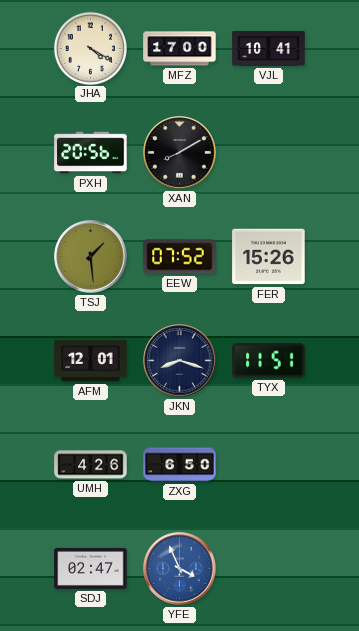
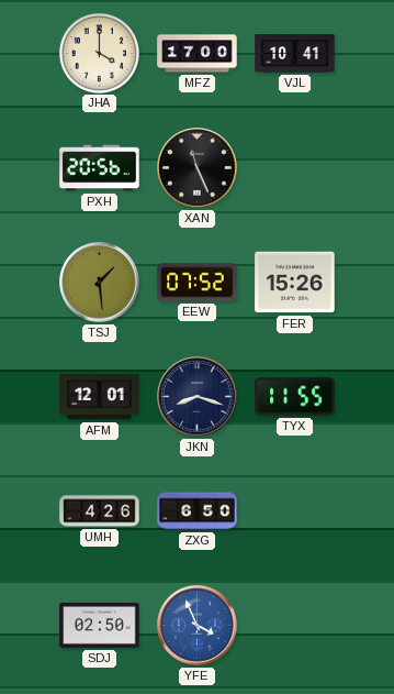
JHA: 4:20 -> 4:00
XAN: 8:10 -> 11:26
TYX: 11:51 -> 11:55
SDJ: 02:47 -> 02:50
